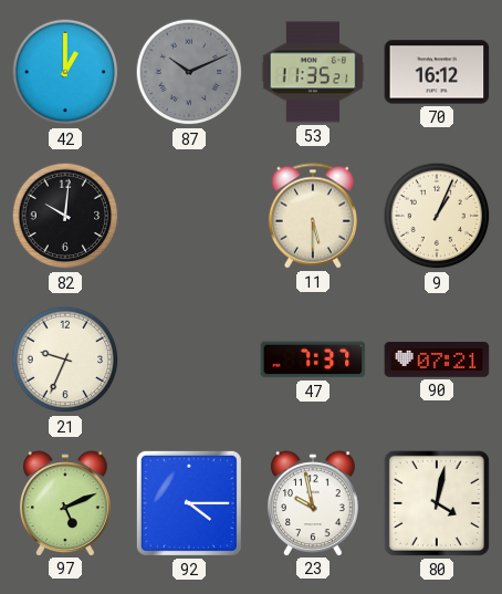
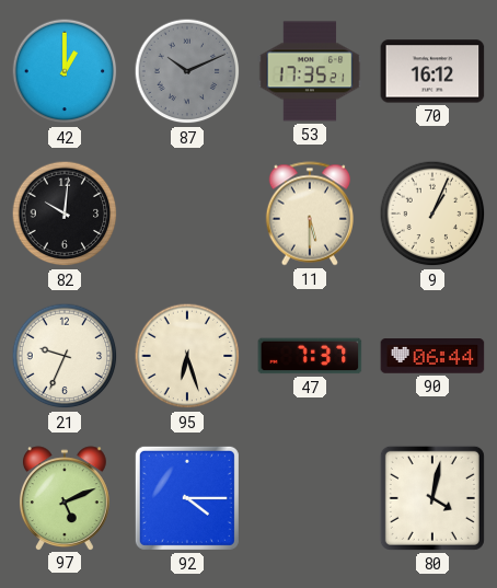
53: 11:35 -> 17:35
95: none -> 6:27
90: 07:21 -> 06:44
23: 9:58 -> none
